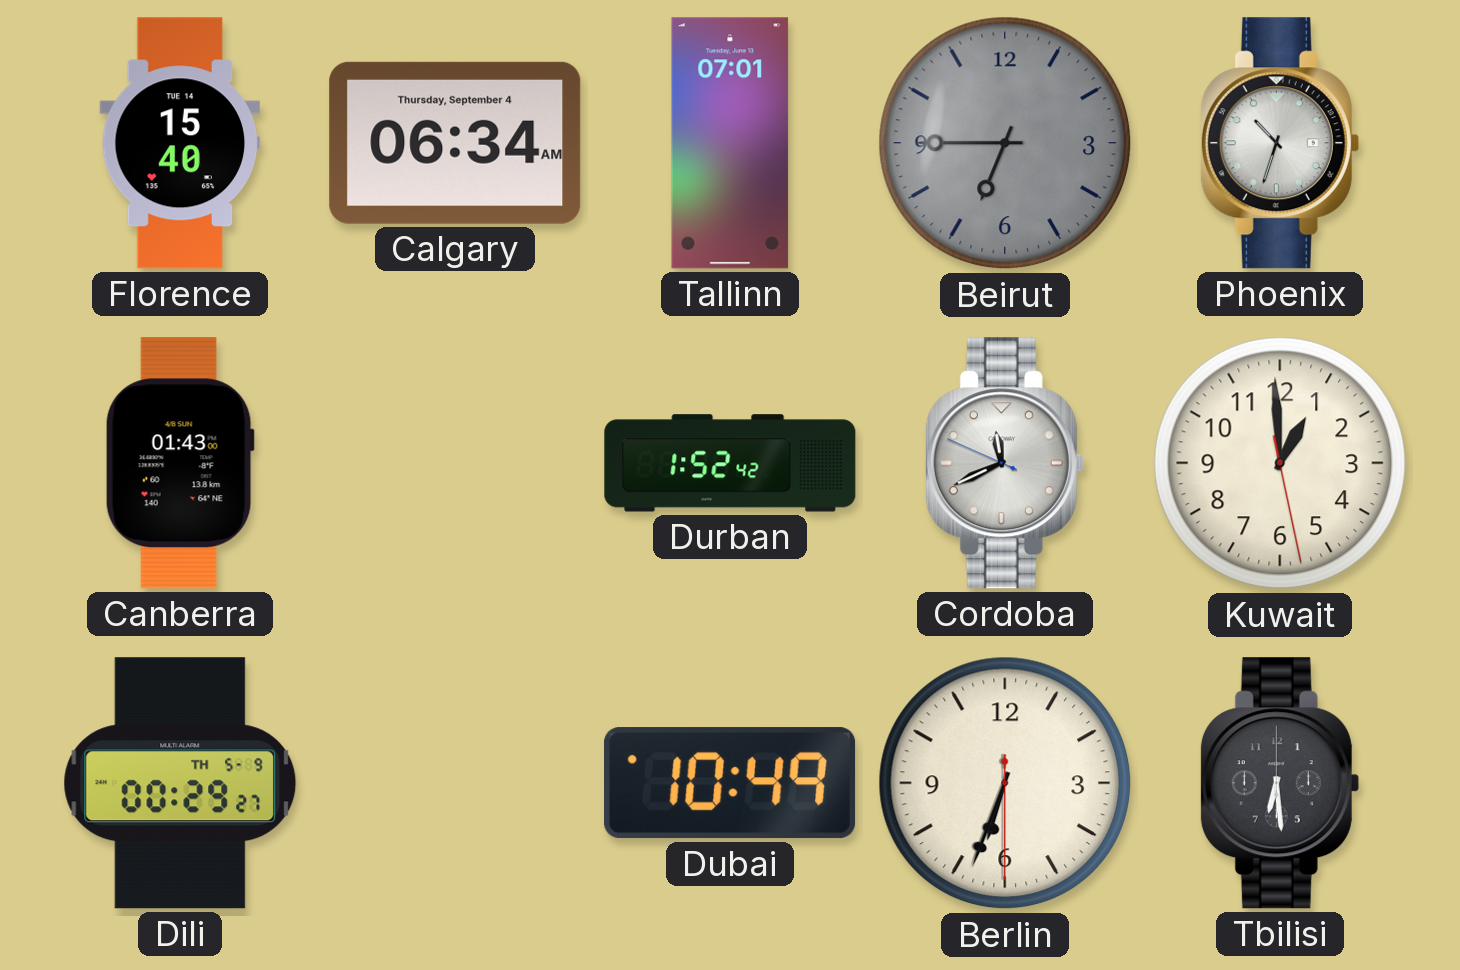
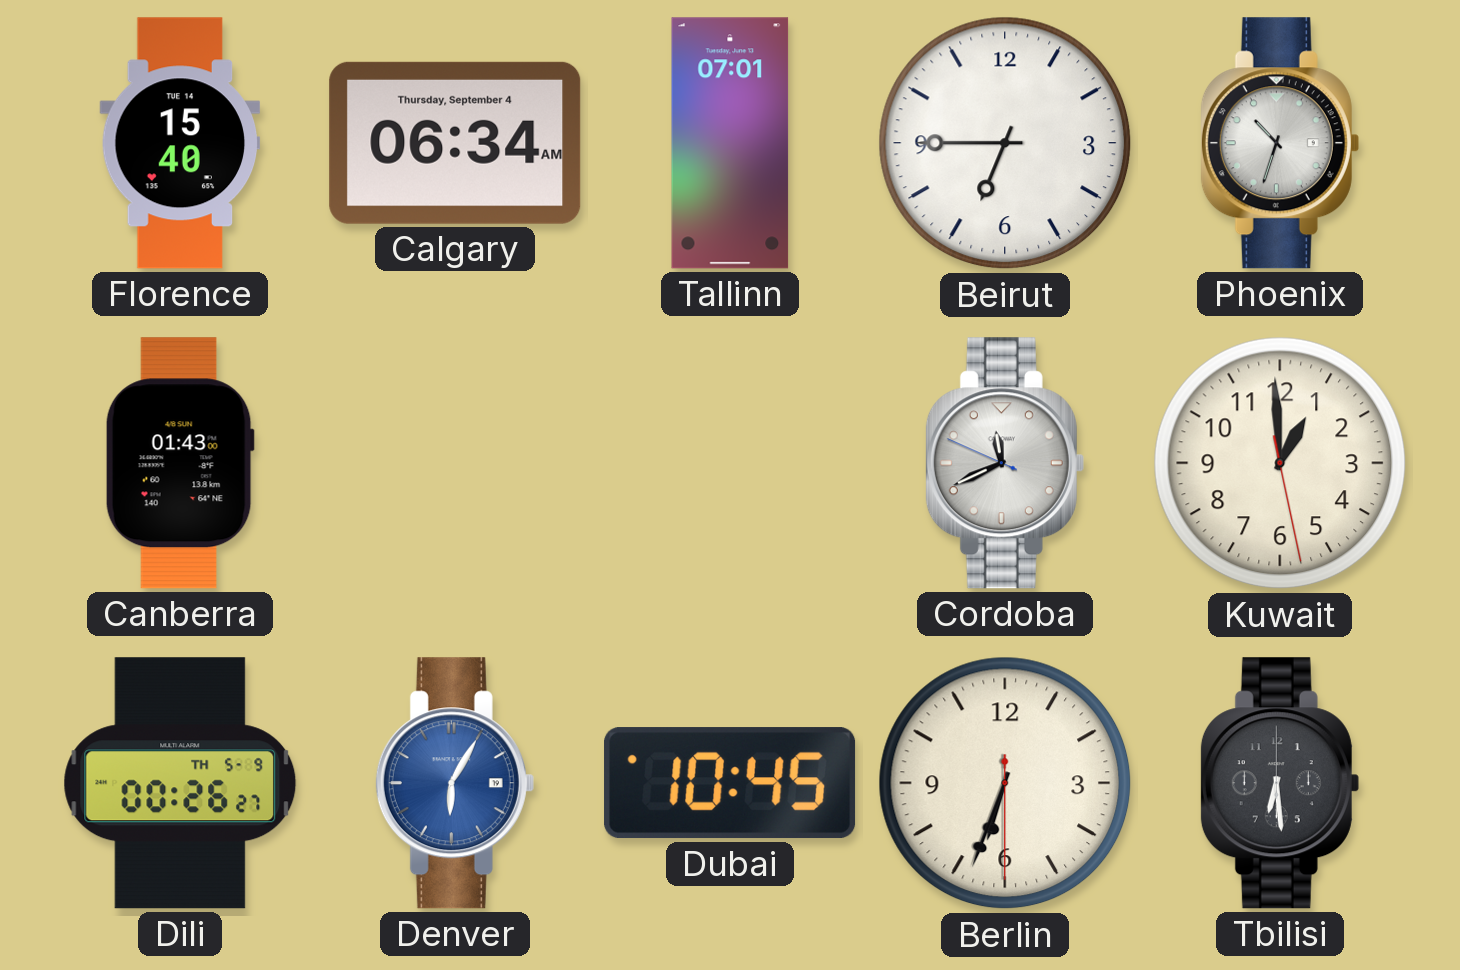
Beirut dial: grey -> white
Durban: 1:52 -> none
Dili: 00:29 -> 00:26
Denver: none -> 6:05
Dubai: 10:49 -> 10:45
